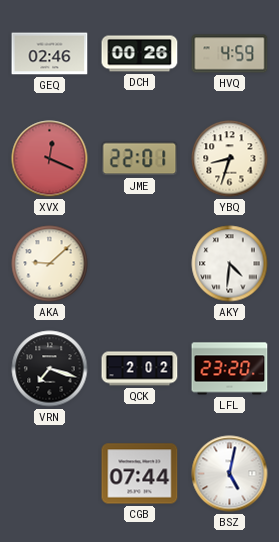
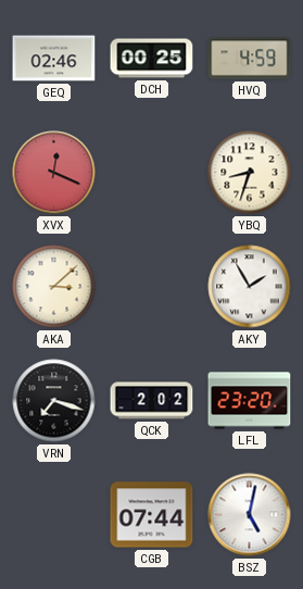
DCH: 00:26 -> 00:25
JME: 22:01 -> none
AKA: 9:08 -> 3:08
AKY: 4:31 -> 1:55
